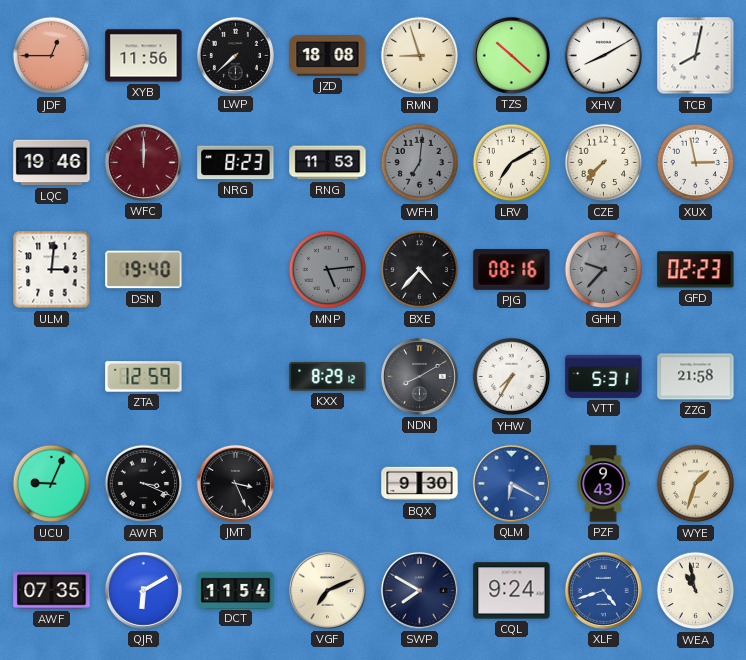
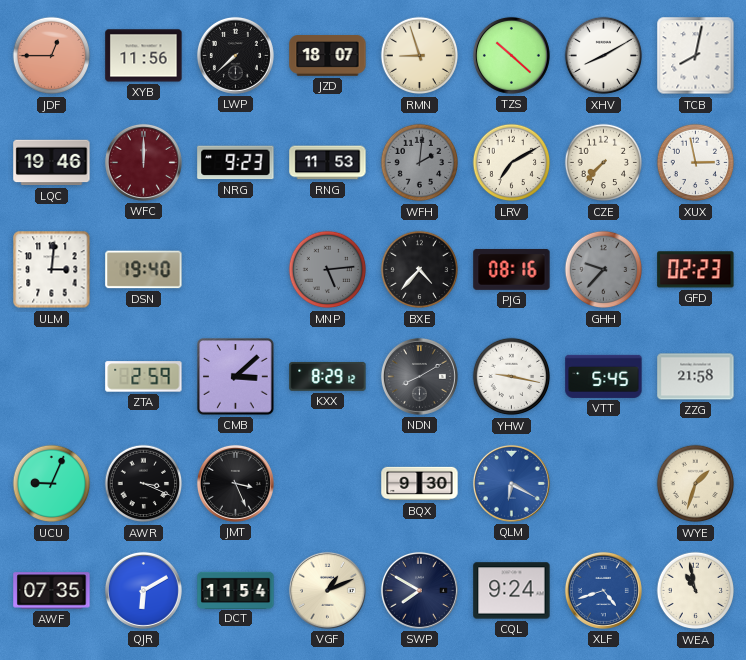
JZD: 18:08 -> 18:07
NRG: 8:23 -> 9:23
WFH: 7:01 -> 2:01
ZTA: 12:59 -> 2:59
CMB: none -> 3:08
YHW: 7:35 -> 9:17
VTT: 5:31 -> 5:45
PZF: 9:43 -> none
VGF: 7:11 -> 1:11
